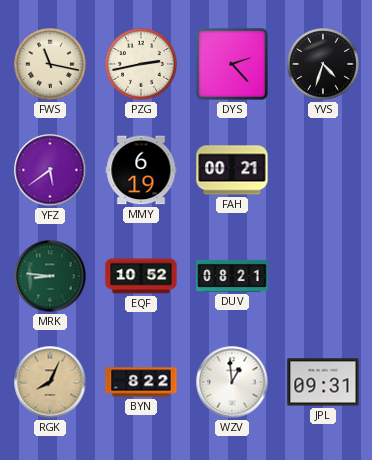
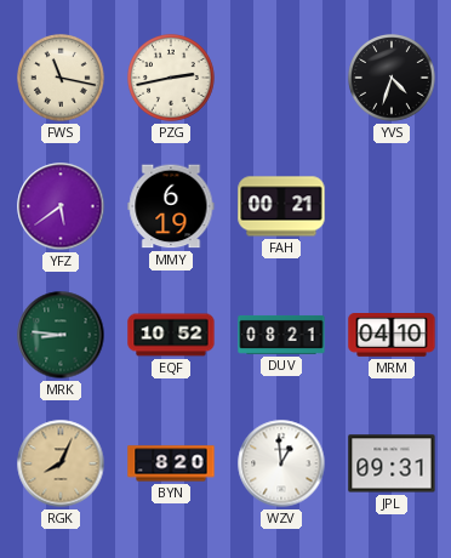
DYS: 2:23 -> none
MRM: none -> 04:10
BYN: 8:22 -> 8:20
